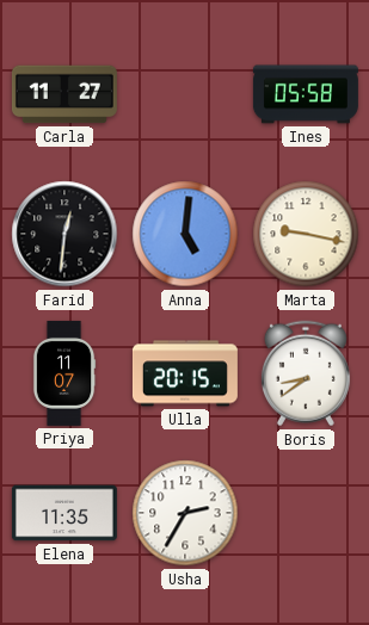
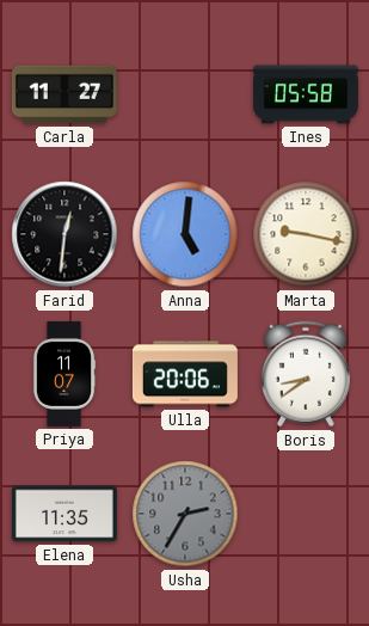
Ulla: 20:15 -> 20:06
Usha dial: white -> grey
